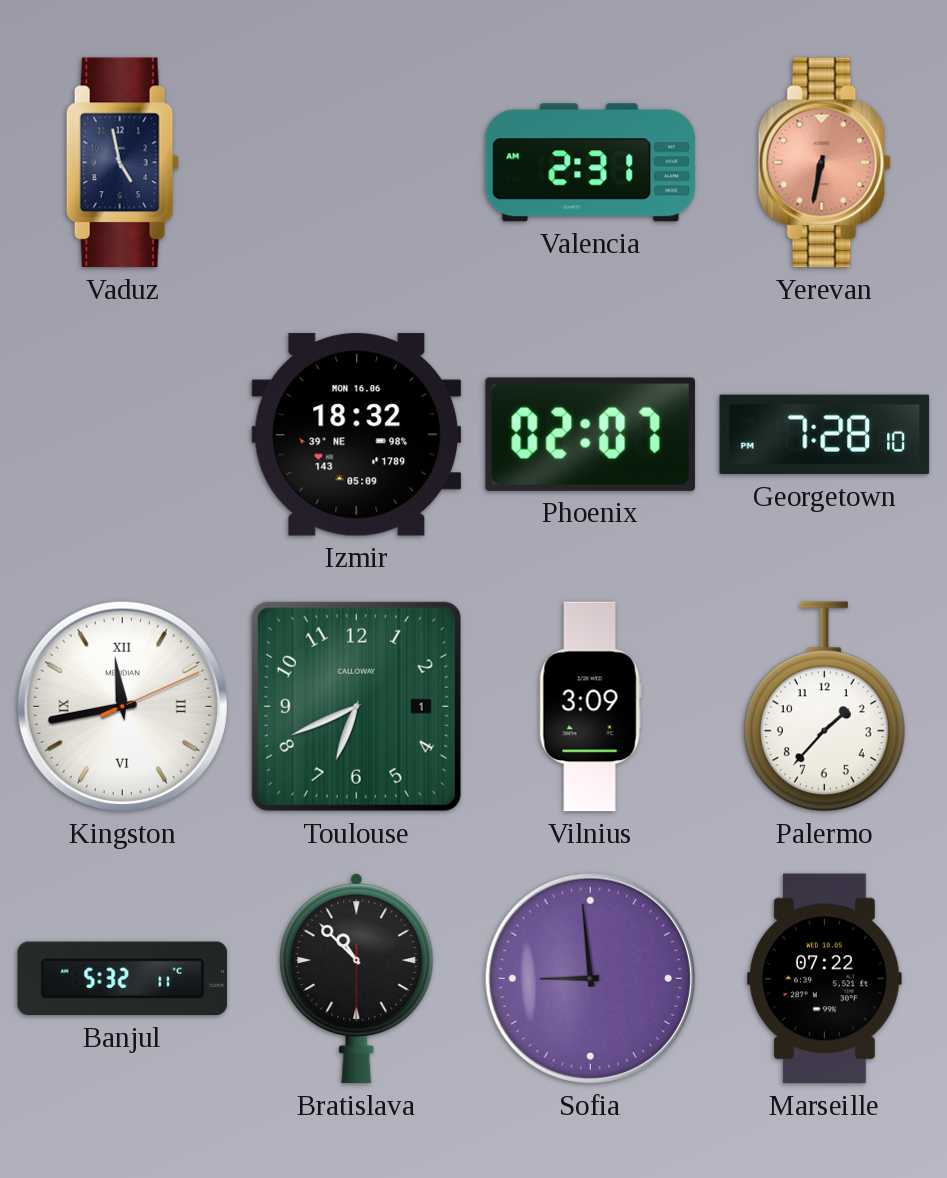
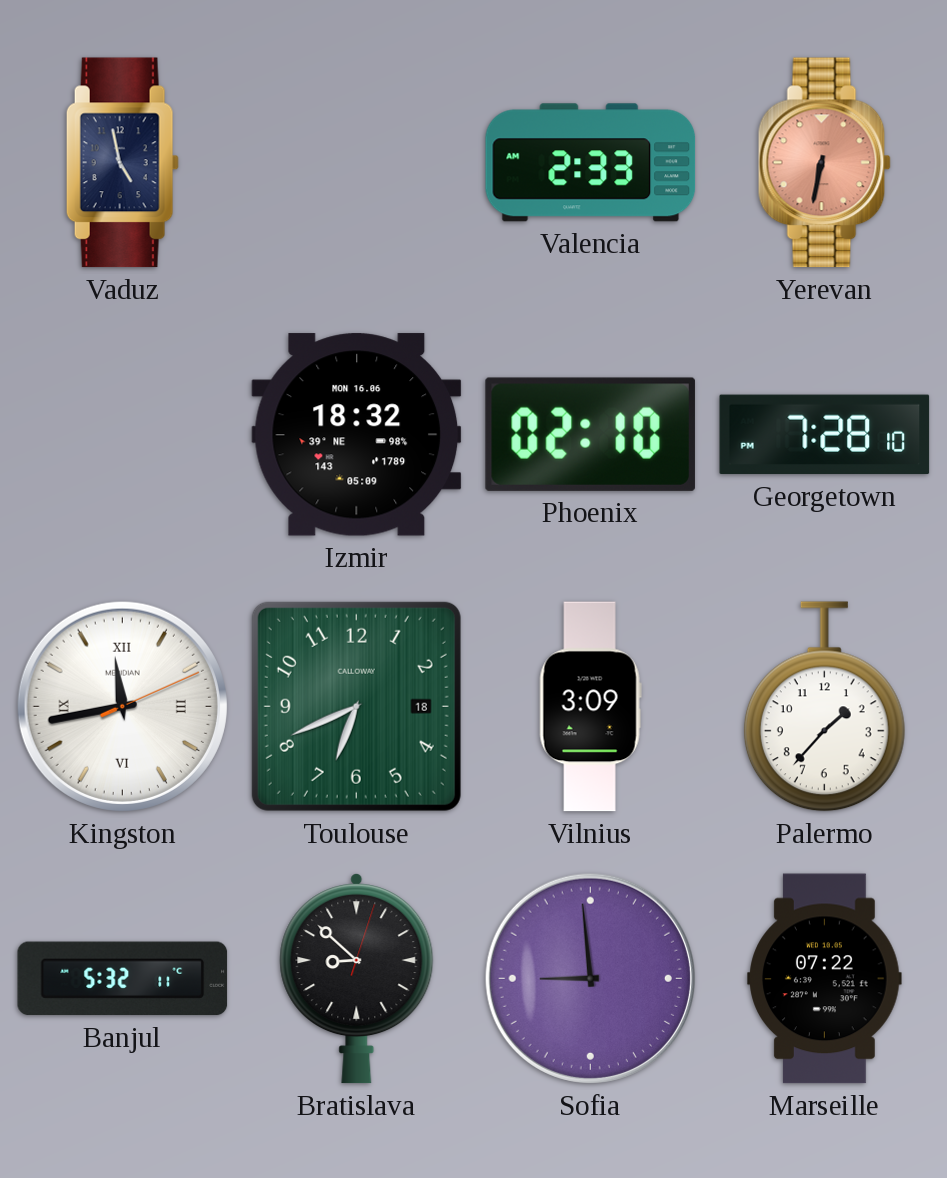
Valencia: 2:31 -> 2:33
Phoenix: 02:07 -> 02:10
Toulouse date: 1 -> 18
Bratislava: 10:52 -> 8:52
